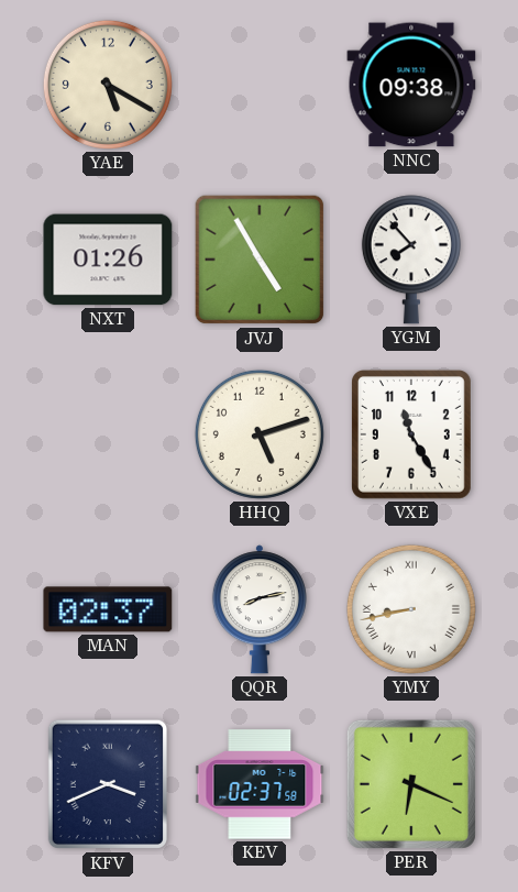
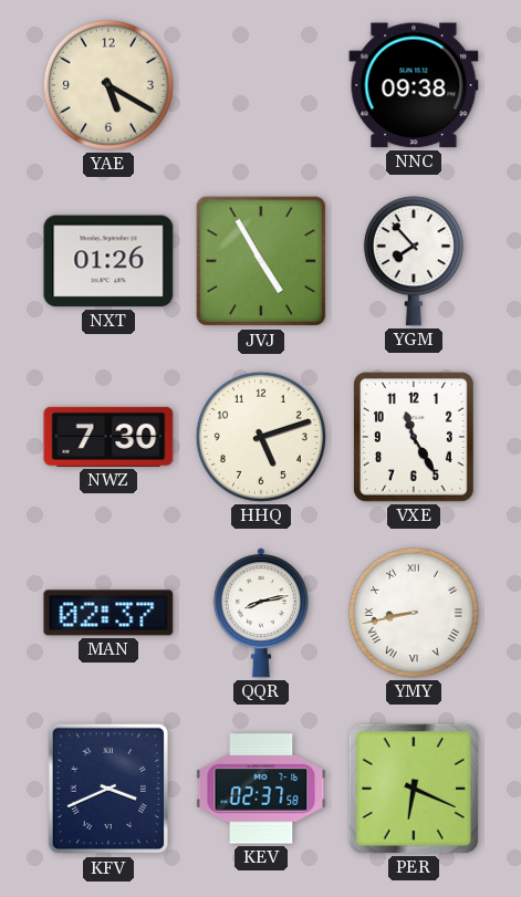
NWZ: none -> 7:30
